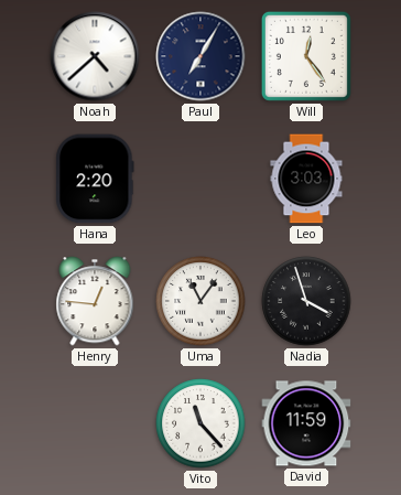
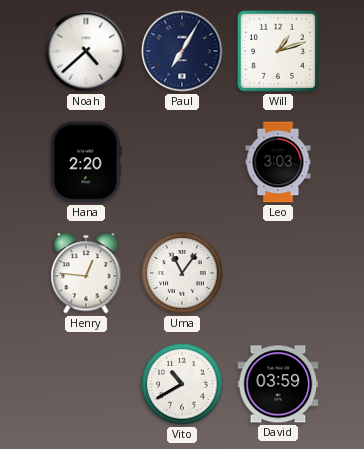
Will: 12:24 -> 1:12
Nadia: 3:57 -> none
Vito: 11:23 -> 10:40
David: 11:59 -> 03:59
